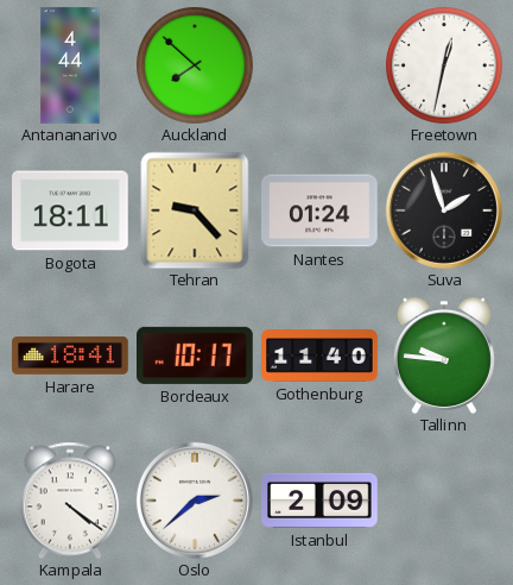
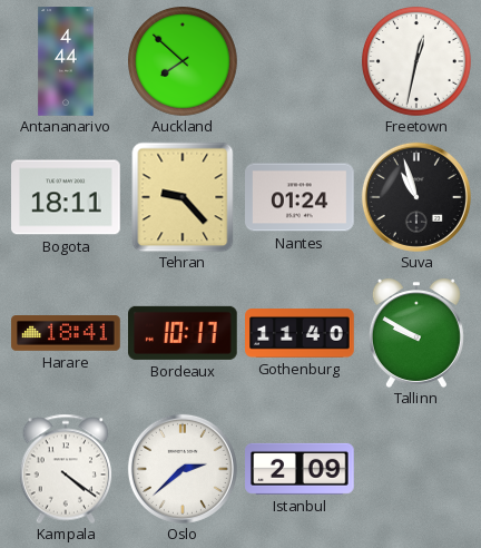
Suva: 1:57 -> 10:57
Tallinn: 9:46 -> 9:50
